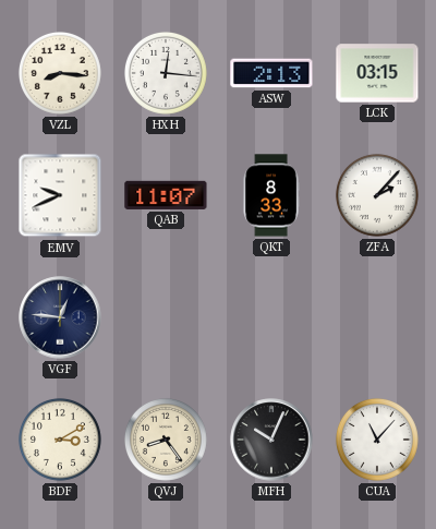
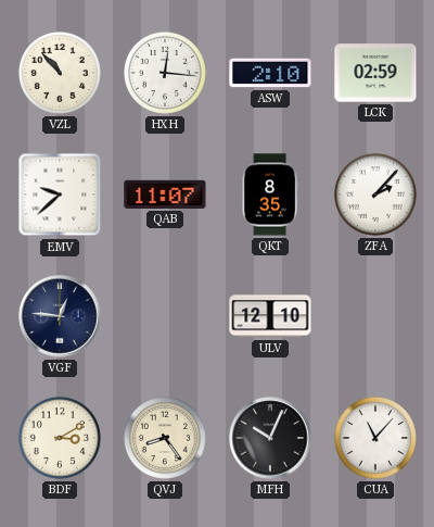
VZL: 8:16 -> 10:53
ASW: 2:13 -> 2:10
LCK: 03:15 -> 02:59
EMV: 9:41 -> 9:38
QKT: 8:33 -> 8:35
ULV: none -> 12:10
